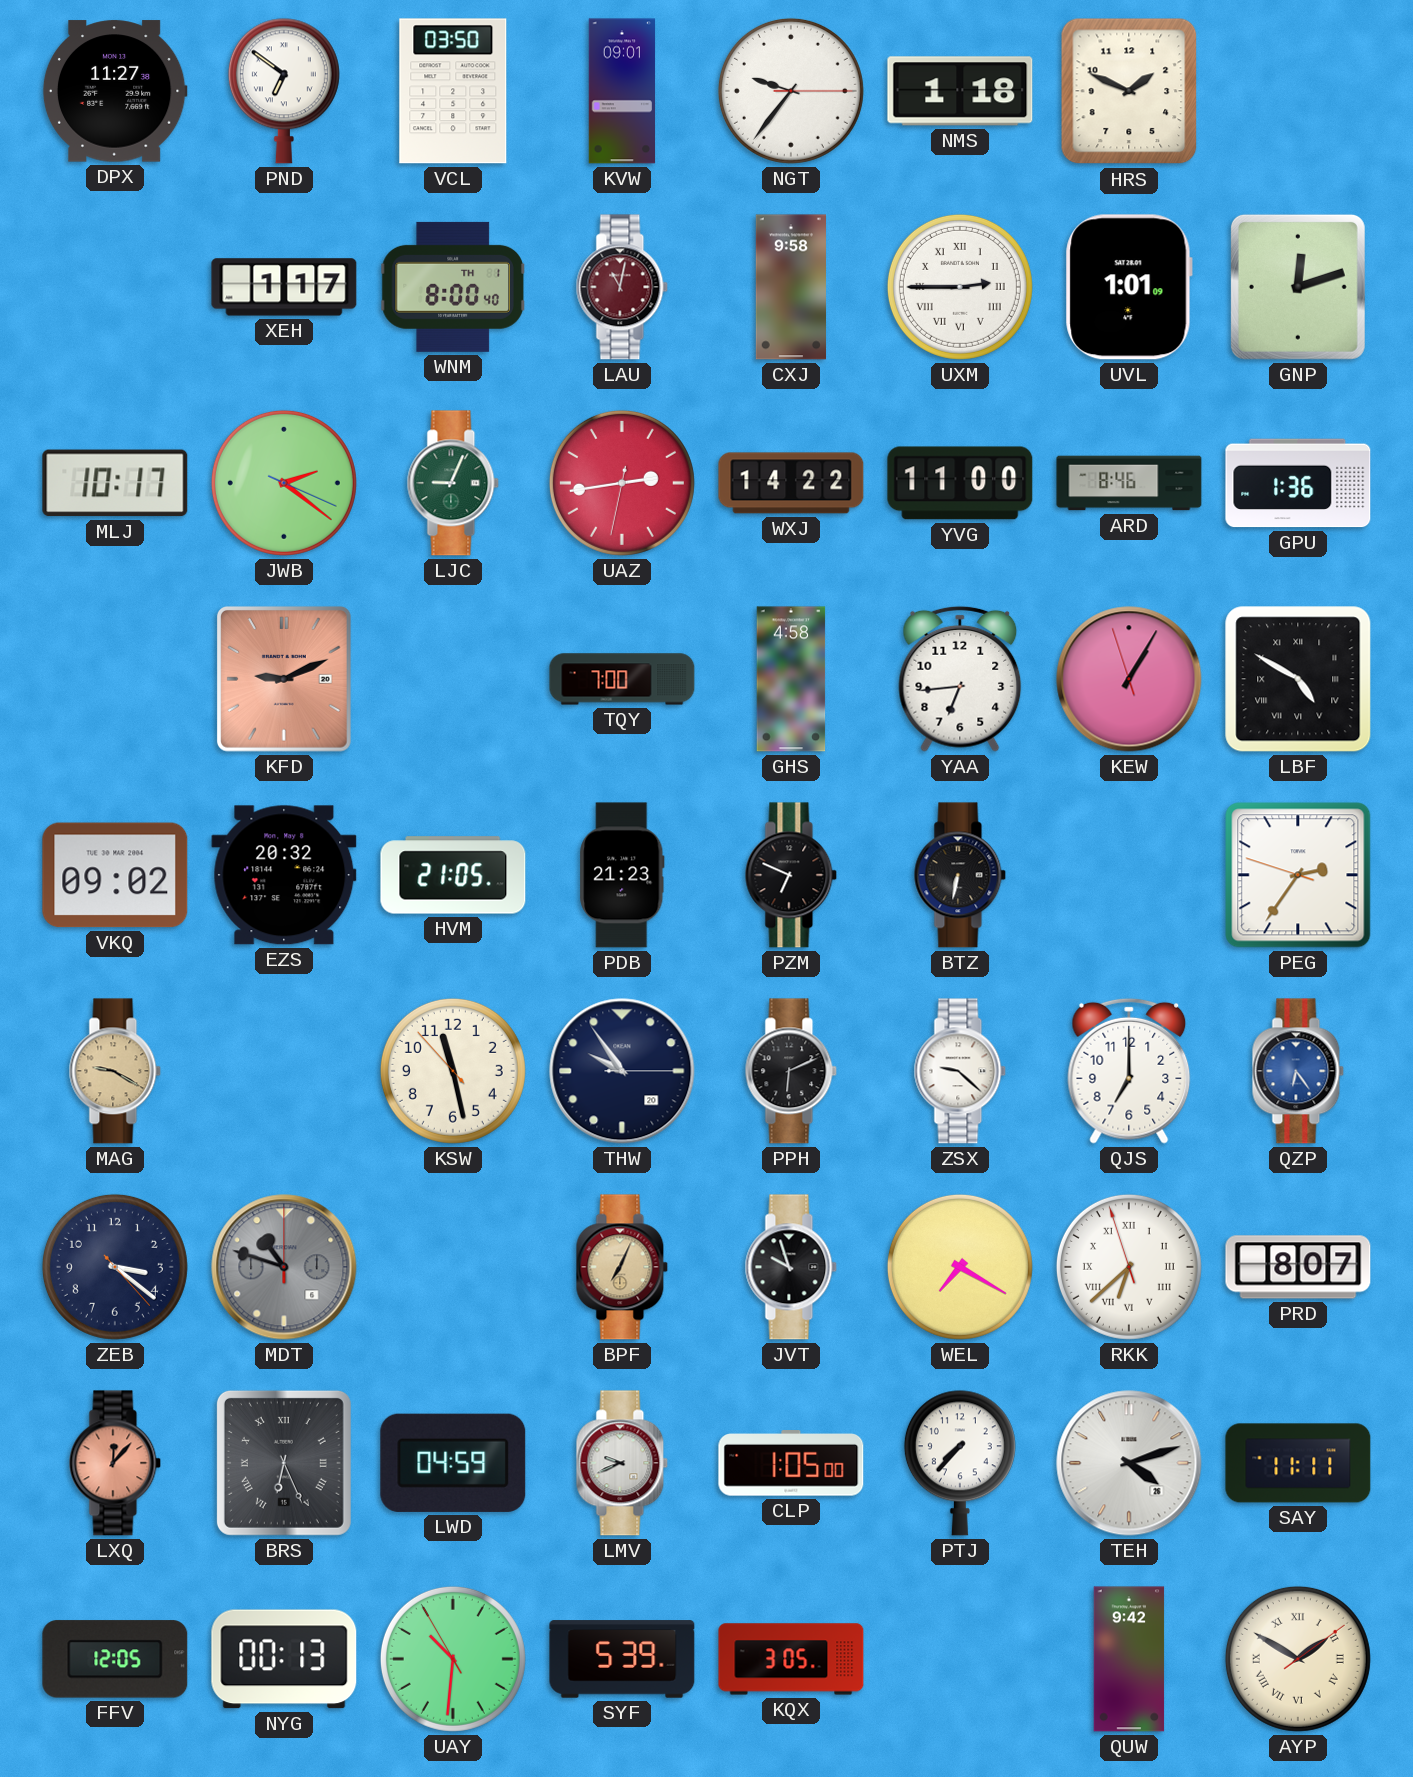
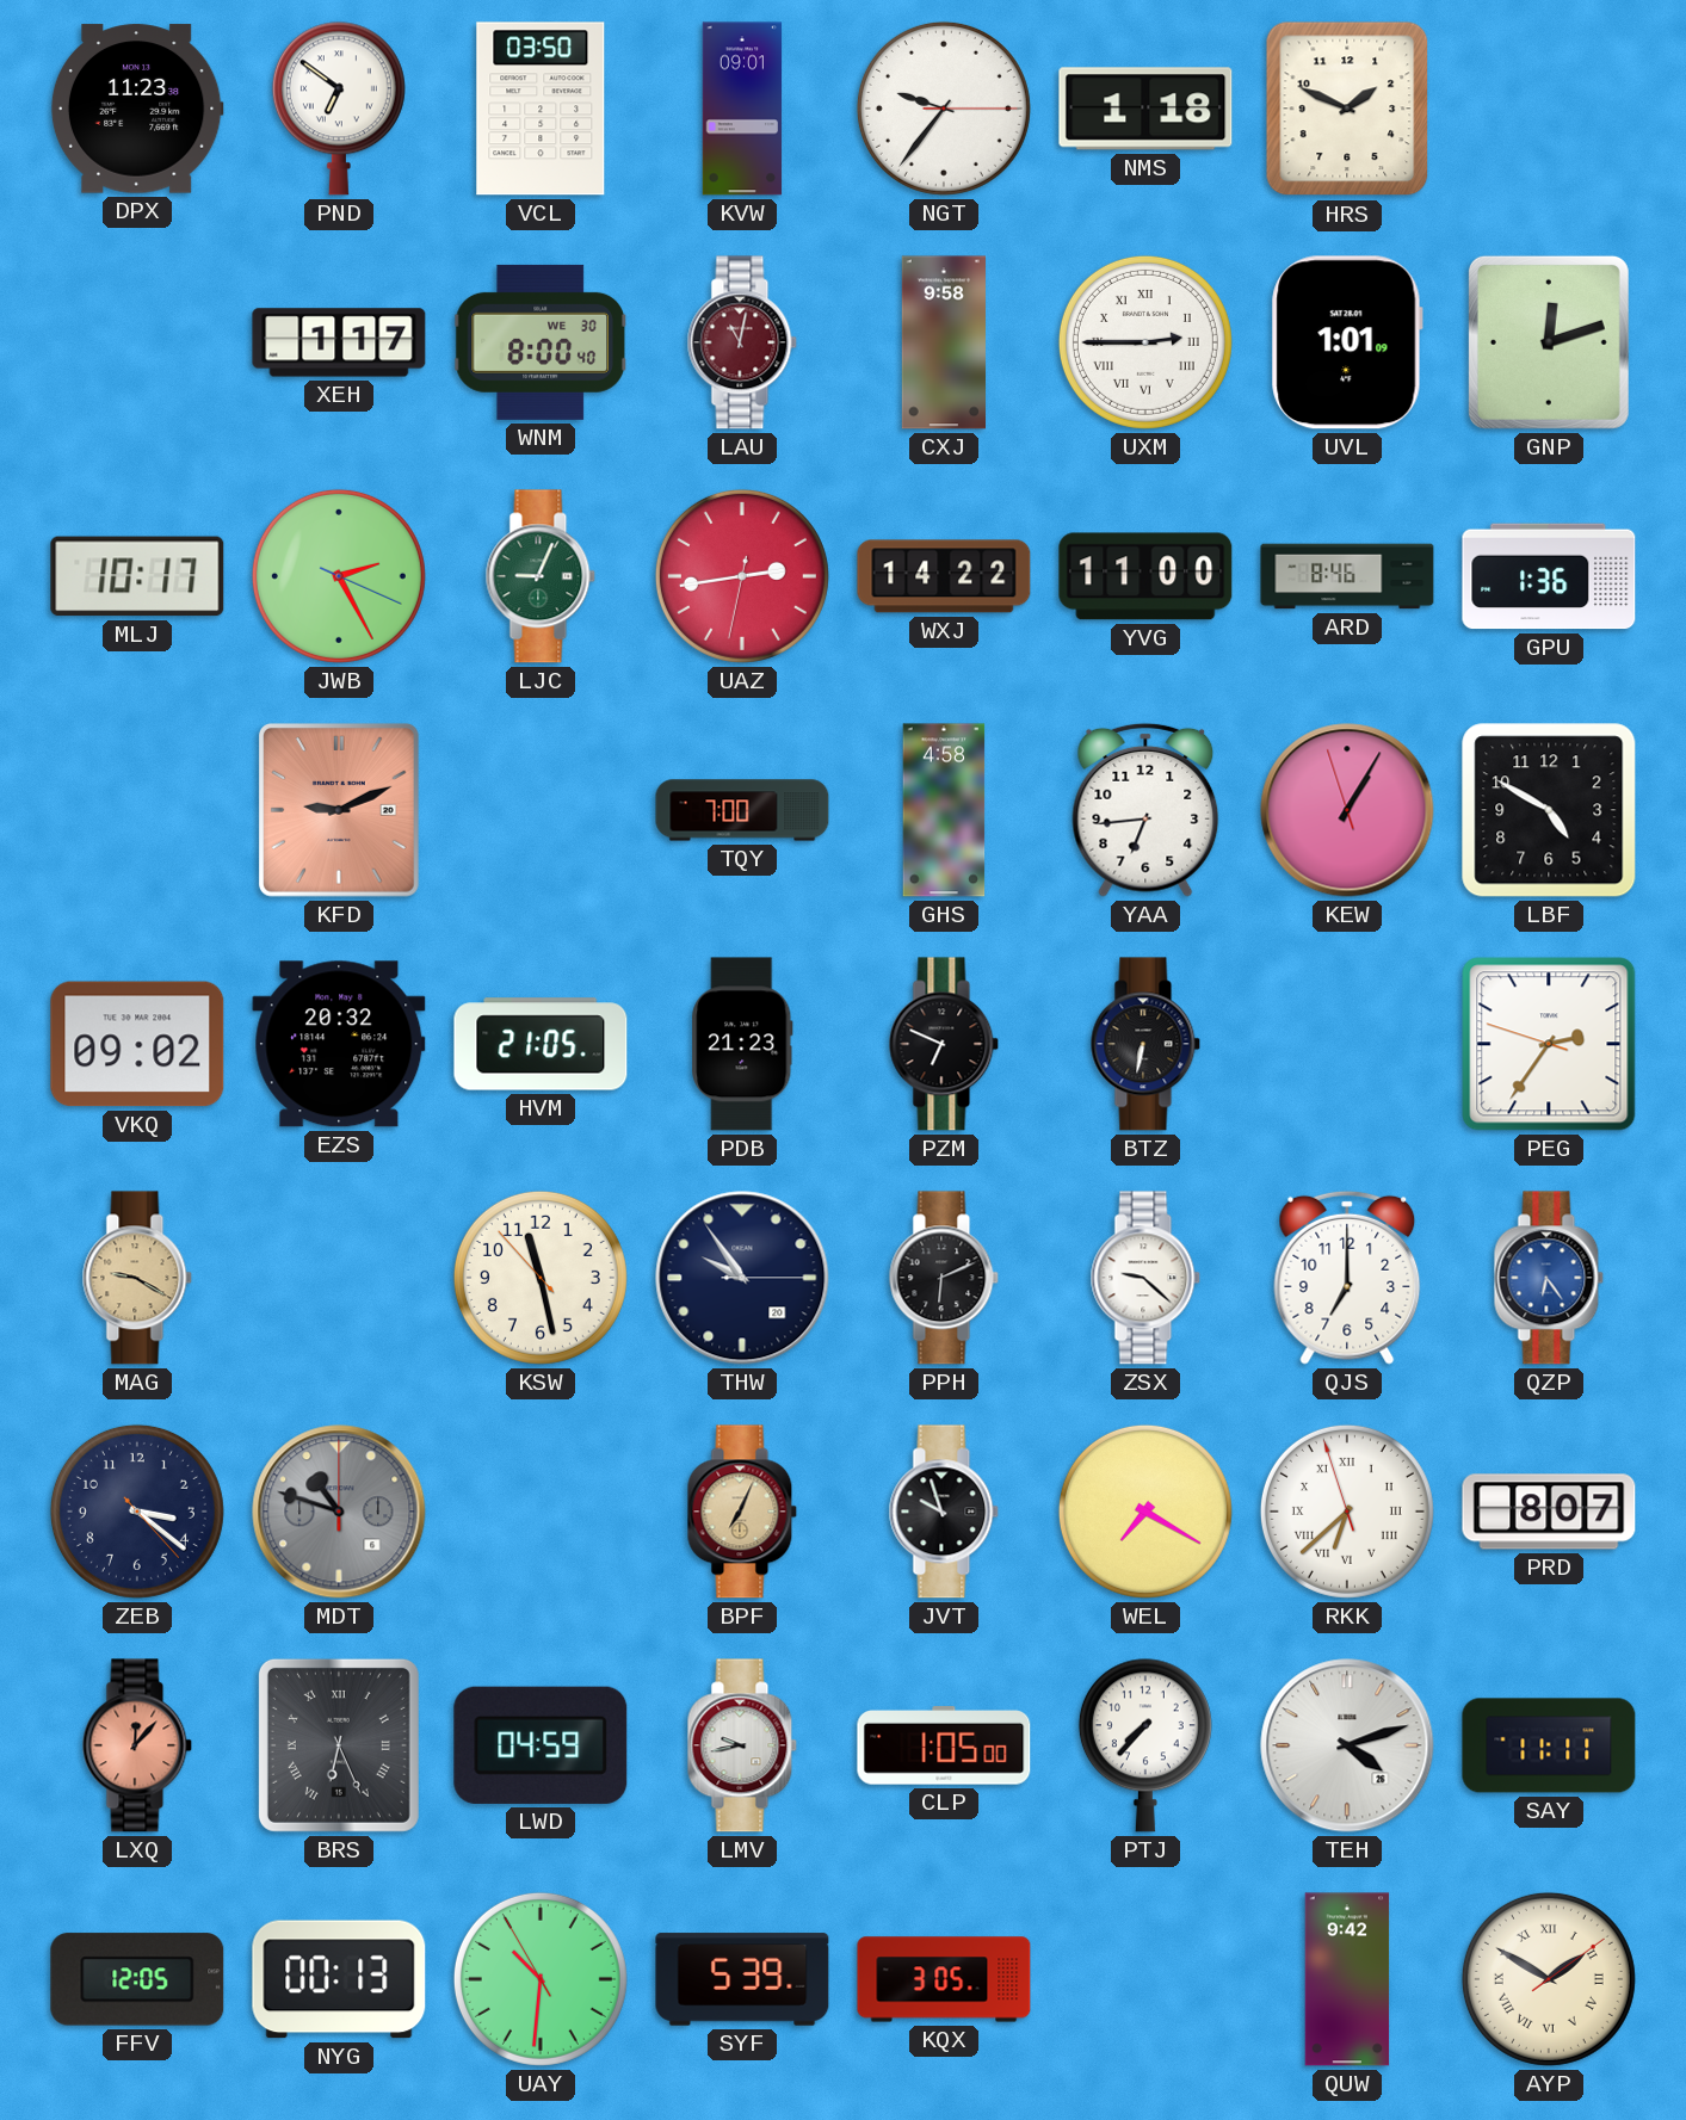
DPX: 11:27 -> 11:23
WNM date: TH 1 -> WE 30
JWB: 2:21 -> 2:25
LBF numerals: Roman -> Arabic
LMV: 9:41 -> 9:43
